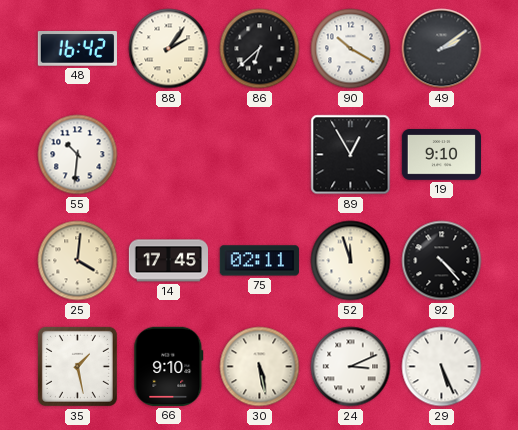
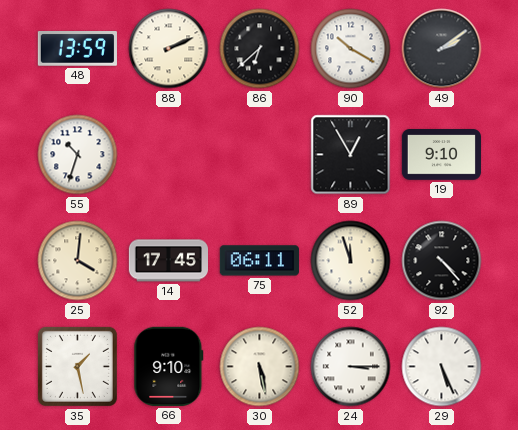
48: 16:42 -> 13:59
88: 2:06 -> 2:11
55: 10:31 -> 10:33
75: 02:11 -> 06:11
24: 3:11 -> 3:15
